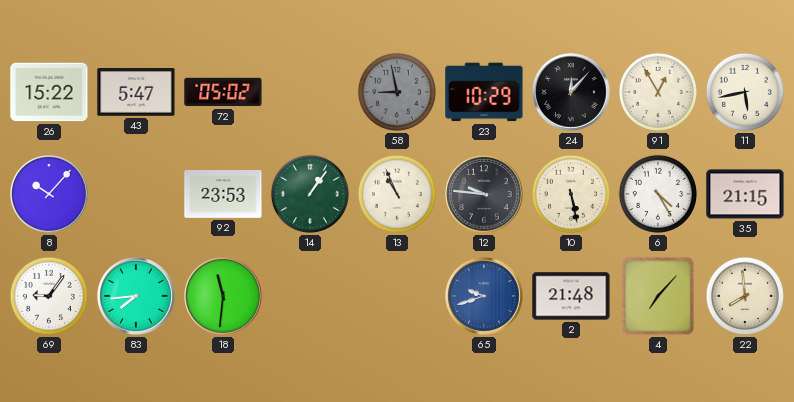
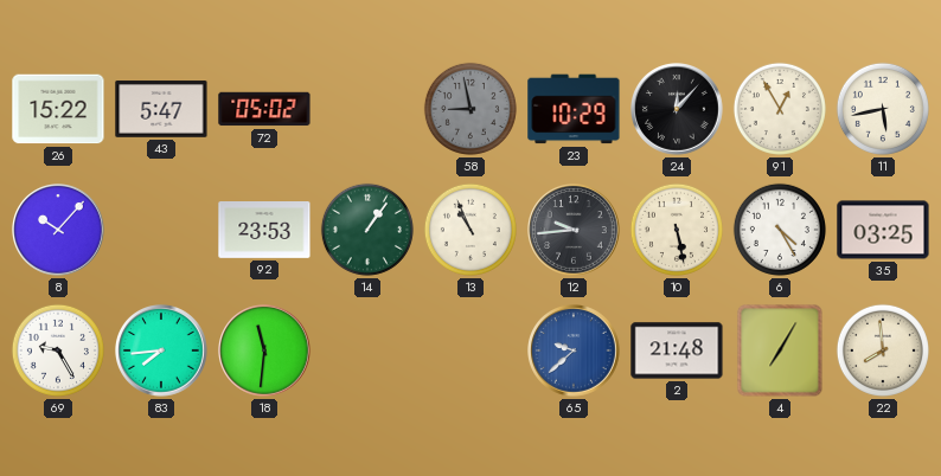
12: 9:46 -> 9:44
35: 21:15 -> 03:25
69: 9:06 -> 9:25
65: 9:42 -> 9:38
4: 7:07 -> 7:05
